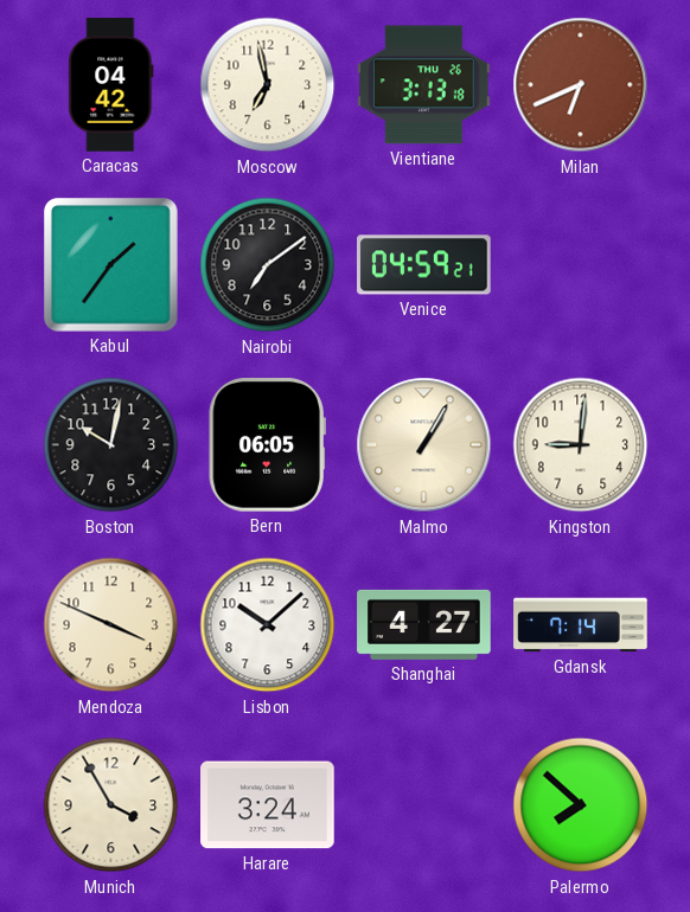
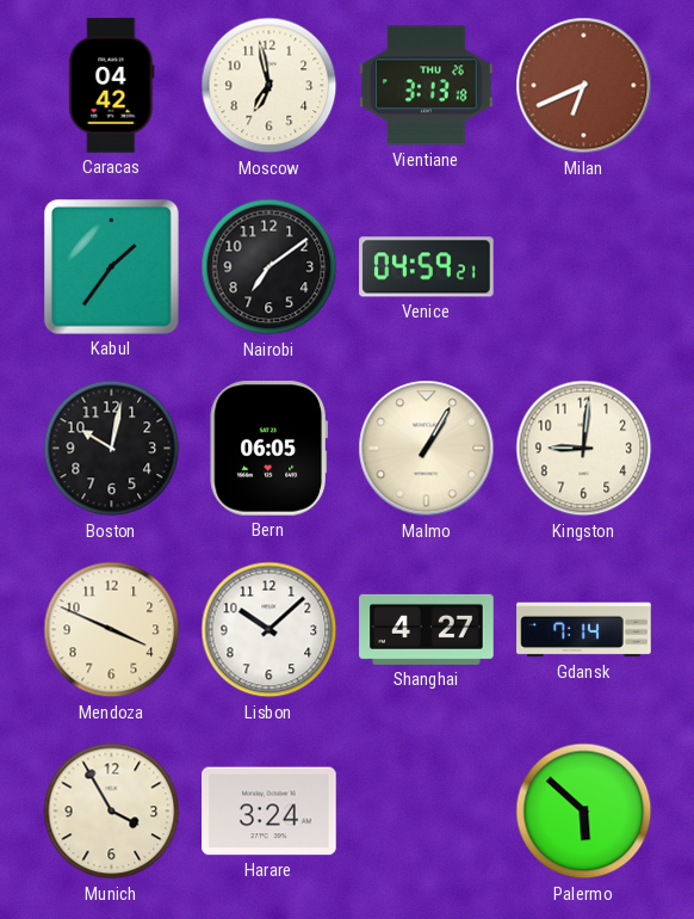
Palermo: 7:52 -> 5:52
